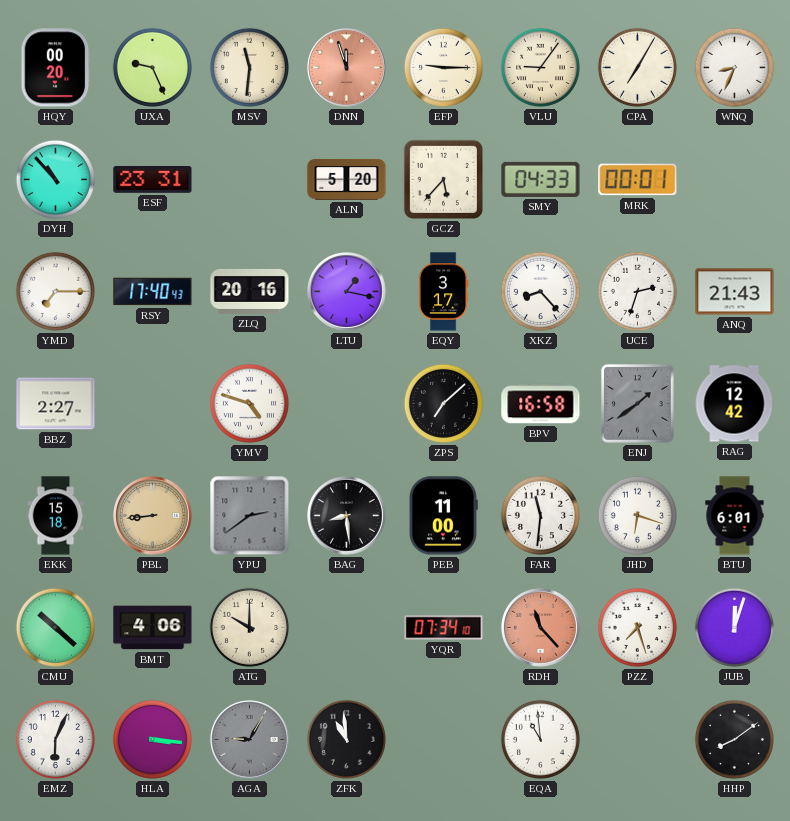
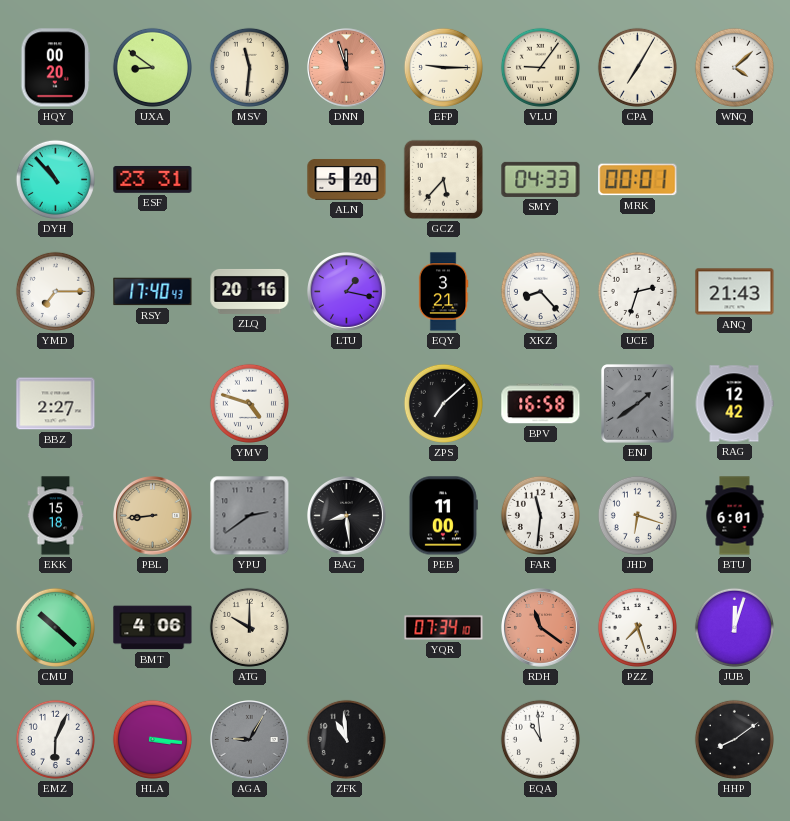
UXA: 9:26 -> 8:51
WNQ: 8:34 -> 4:08
EQY: 3:17 -> 3:21
RDH: 11:23 -> 11:21
